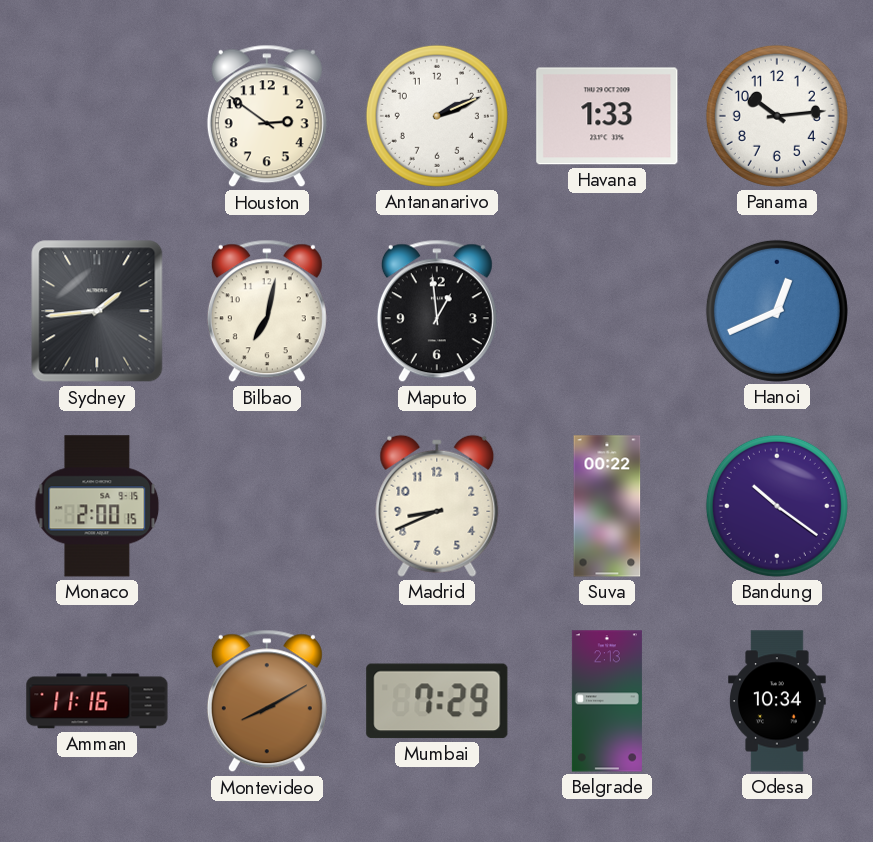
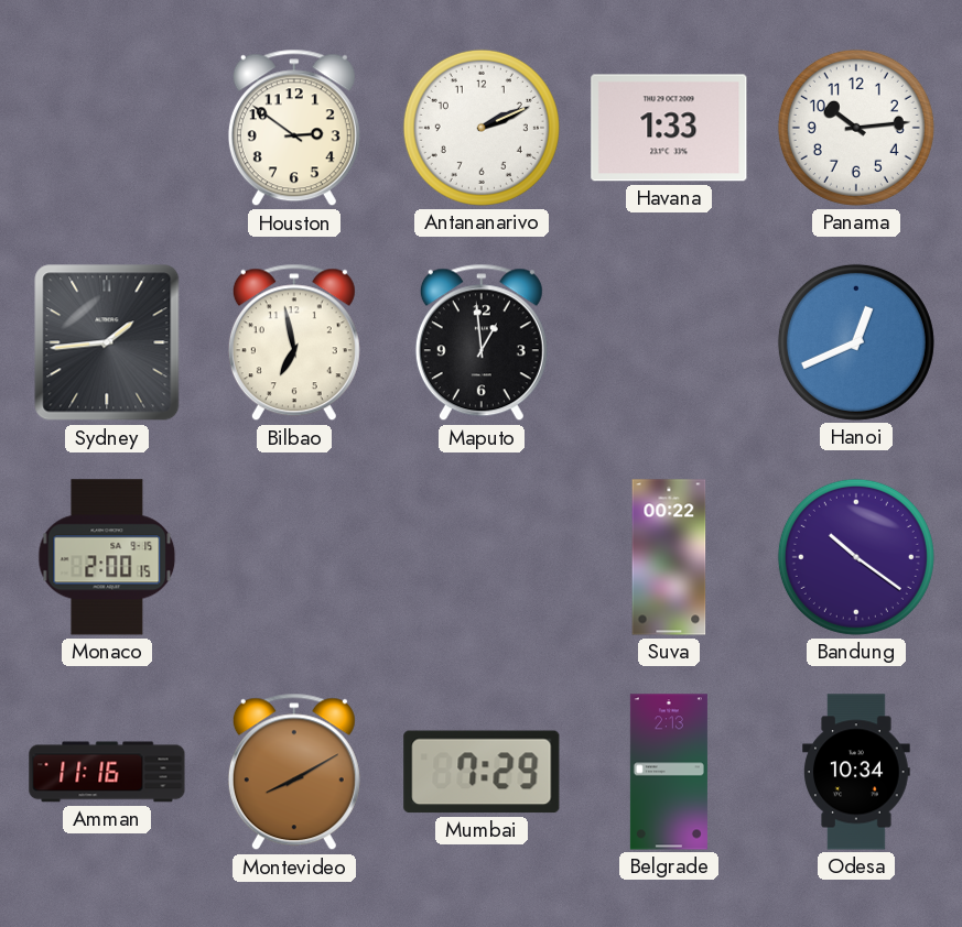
Bilbao: 7:02 -> 6:58
Madrid: 8:41 -> none
